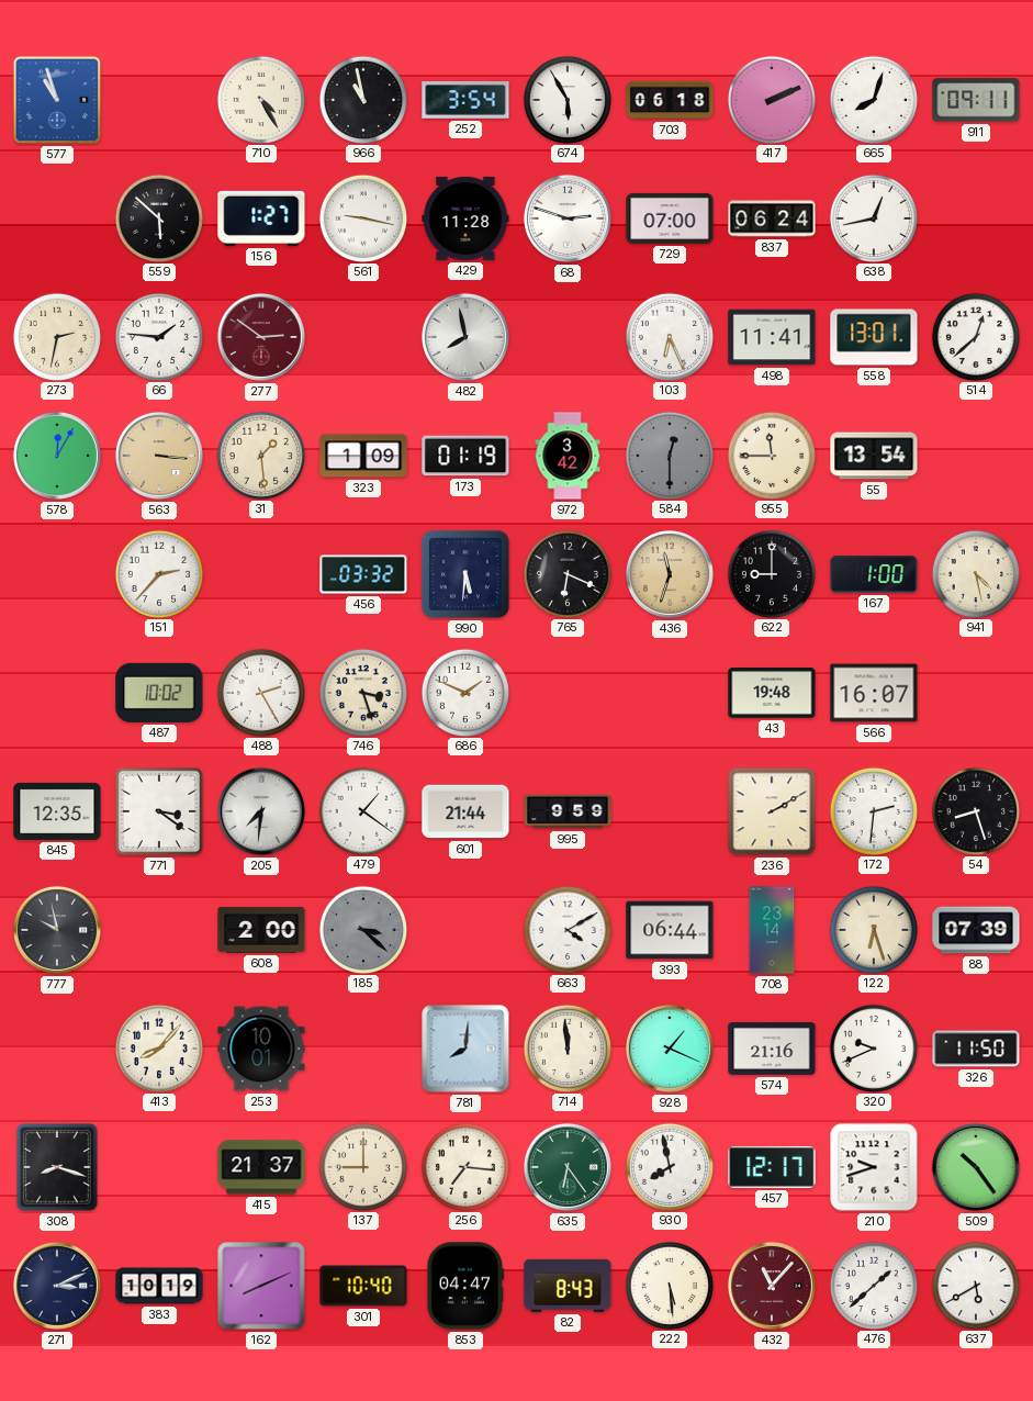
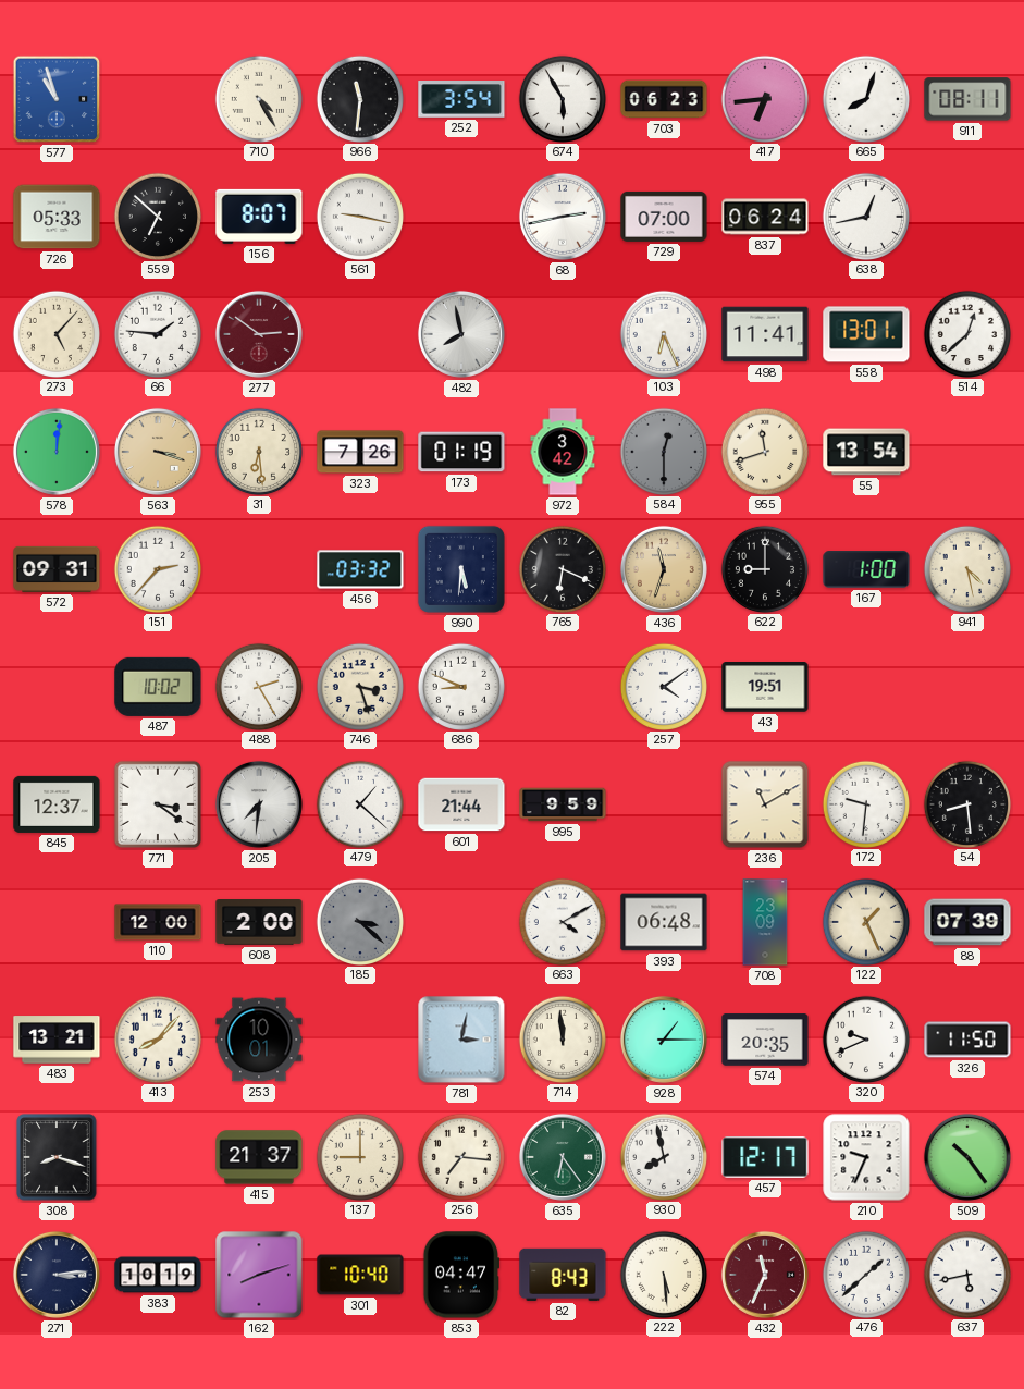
966: 10:58 -> 11:31
703: 06:18 -> 06:23
417: 2:11 -> 6:44
911: 09:11 -> 08:11
726: none -> 05:33
559: 5:52 -> 6:52
156: 1:27 -> 8:07
429: 11:28 -> none
68: 2:48 -> 2:43
273: 2:32 -> 5:07
578: 12:05 -> 12:01
563: 3:16 -> 3:18
31: 1:29 -> 6:29
323: 1:09 -> 7:26
955: 11:45 -> 11:42
572: none -> 09:31
686: 1:49 -> 8:49
257: none -> 4:09
43: 19:48 -> 19:51
566: 16:07 -> none
845: 12:35 -> 12:37
479: 1:21 -> 1:22
236: 2:10 -> 11:10
172: 2:31 -> 9:31
54: 8:27 -> 8:29
777: 9:58 -> none
110: none -> 12:00
393: 06:44 -> 06:48
708: 23:14 -> 23:09
122: 6:27 -> 1:26
483: none -> 13:21
781: 8:01 -> 3:02
928: 1:19 -> 1:15
574: 21:16 -> 20:35
210: 9:42 -> 9:34
271: 3:11 -> 3:14
162: 8:11 -> 8:12
432: 11:07 -> 11:34
637: 5:40 -> 5:43
